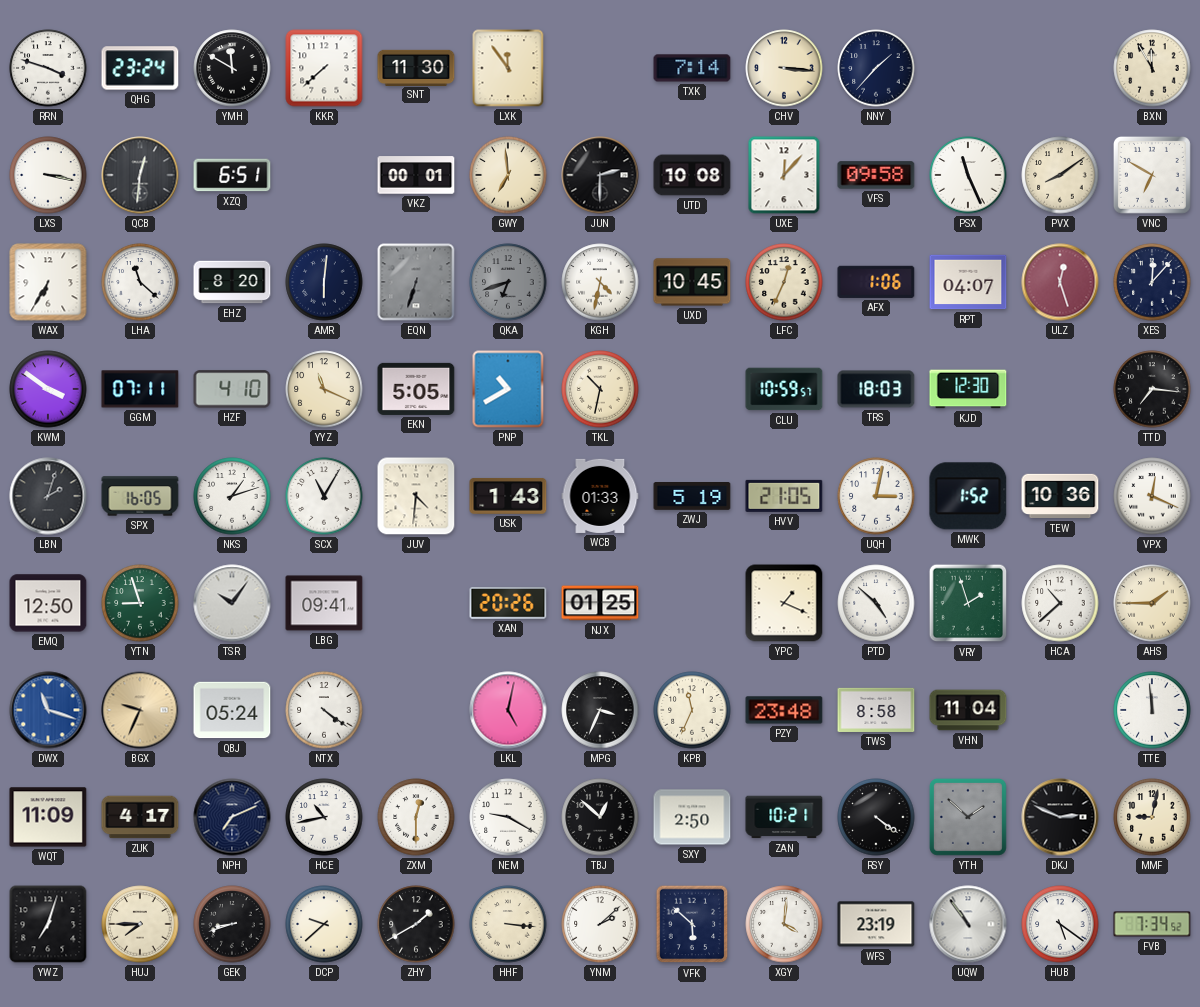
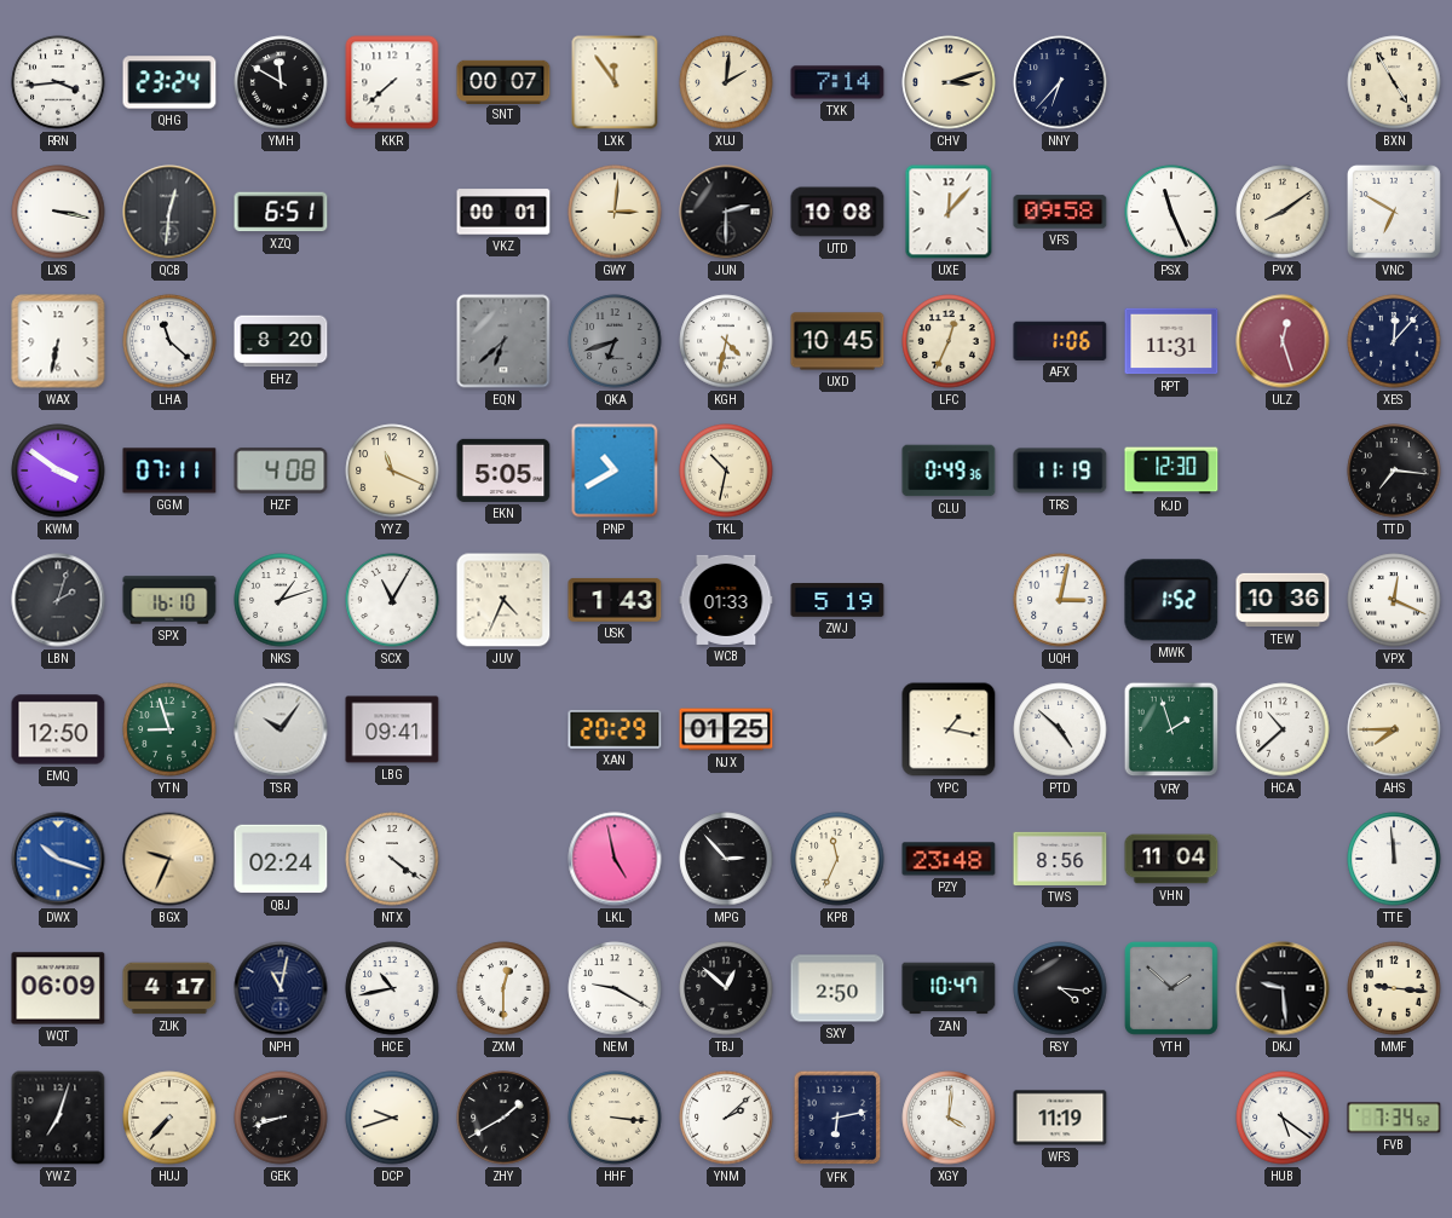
RRN: 3:48 -> 3:44
SNT: 11:30 -> 00:07
XUJ: none -> 2:01
CHV: 3:16 -> 3:12
NNY: 1:37 -> 6:37
BXN: 11:55 -> 4:55
GWY: 6:59 -> 3:01
WAX: 6:35 -> 6:32
AMR: 6:01 -> none
EQN: 6:33 -> 6:38
RPT: 04:07 -> 11:31
HZF: 4:10 -> 4:08
CLU: 10:59 -> 0:49
TRS: 18:03 -> 11:19
SPX: 16:05 -> 16:10
JUV: 4:31 -> 4:34
HVV: 21:05 -> none
XAN: 20:26 -> 20:29
YPC: 1:19 -> 1:17
AHS: 1:45 -> 7:45
DWX: 11:18 -> 10:18
QBJ: 05:24 -> 02:24
LKL: 5:02 -> 4:58
MPG: 3:34 -> 2:53
TWS: 8:58 -> 8:56
WQT: 11:09 -> 06:09
NPH: 7:11 -> 11:02
ZAN: 10:21 -> 10:47
RSY: 4:21 -> 4:16
DKJ: 2:49 -> 9:29
MMF: 9:02 -> 9:16
HUJ: 7:45 -> 7:37
DCP: 9:38 -> 9:42
VFK: 5:52 -> 6:13
WFS: 23:19 -> 11:19
UQW: 10:54 -> none
